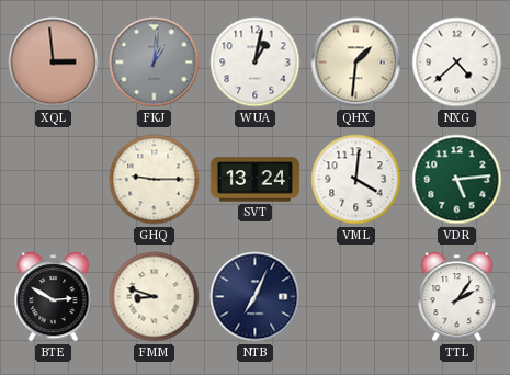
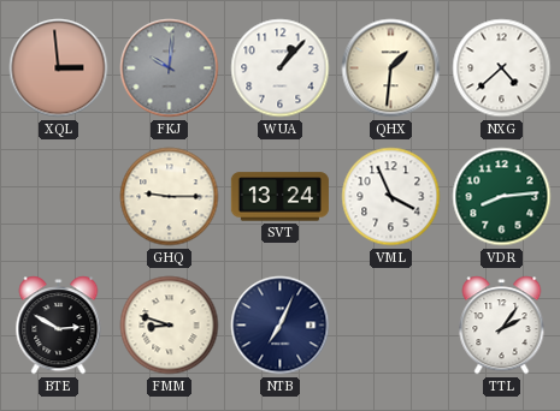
FKJ: 1:01 -> 10:01
WUA: 1:02 -> 1:07
VML: 4:01 -> 3:56
VDR: 5:14 -> 8:14
